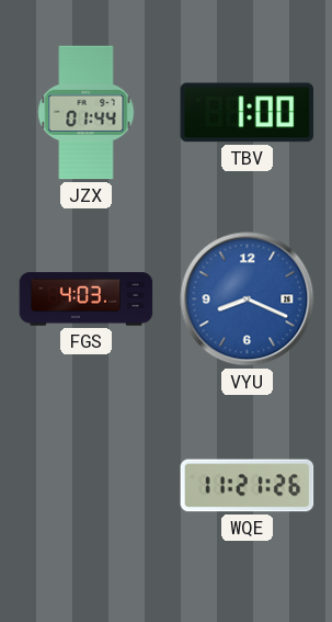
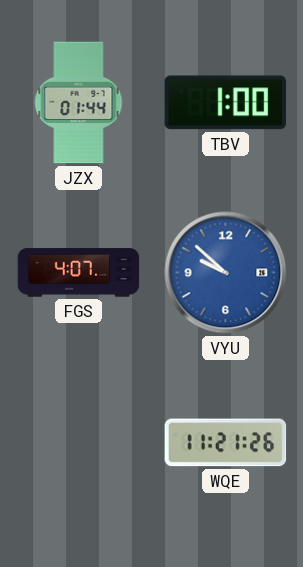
FGS: 4:03 -> 4:07
VYU: 8:19 -> 9:52
